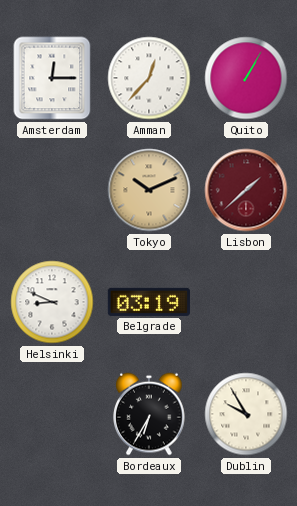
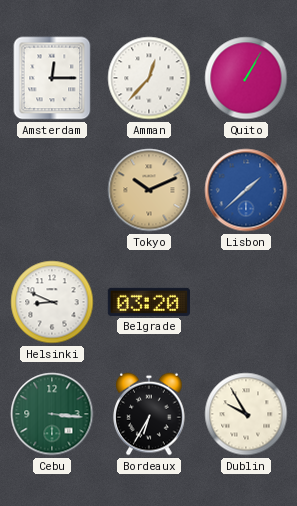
Lisbon dial: burgundy -> blue
Belgrade: 03:19 -> 03:20
Cebu: none -> 3:16
